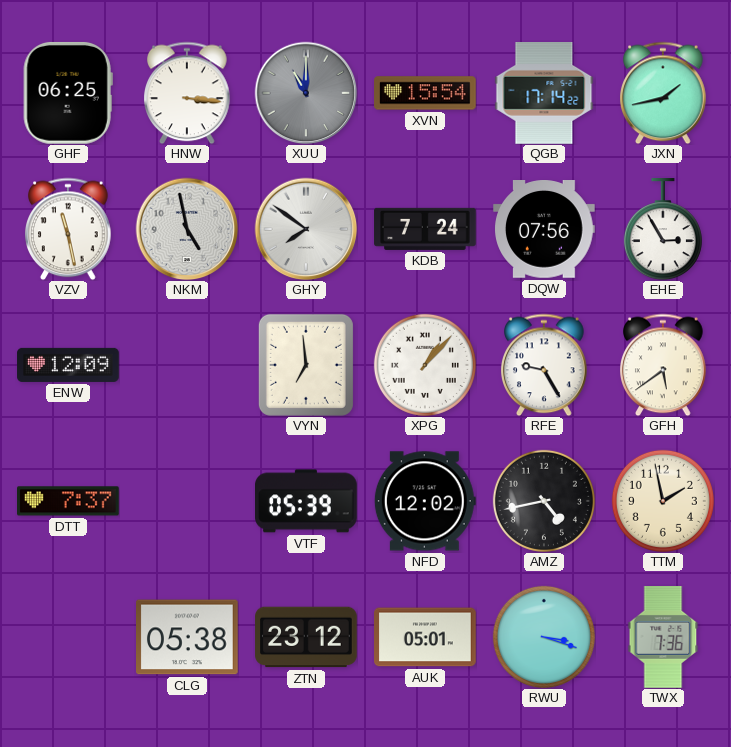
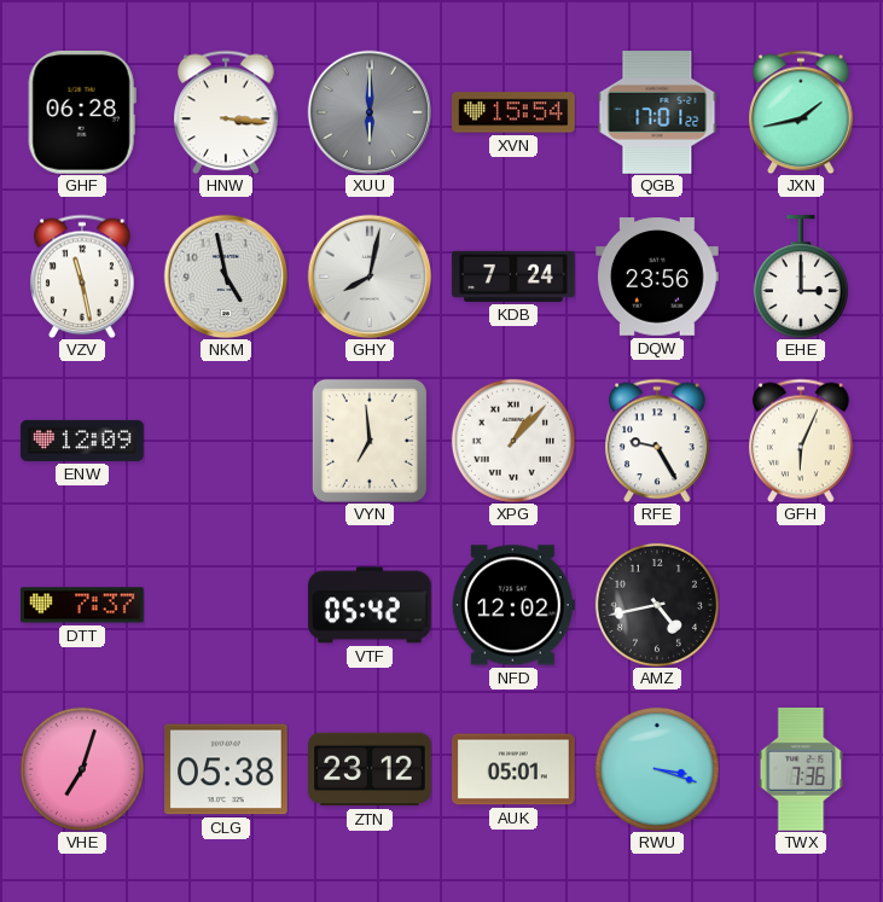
GHF: 06:25 -> 06:28
XUU: 11:00 -> 6:00
QGB: 17:14 -> 17:01
GHY: 7:51 -> 8:02
DQW: 07:56 -> 23:56
EHE: 2:55 -> 3:00
GFH: 5:39 -> 6:04
VTF: 05:39 -> 05:42
TTM: 1:58 -> none
VHE: none -> 7:03
